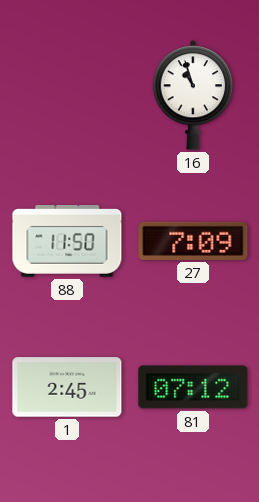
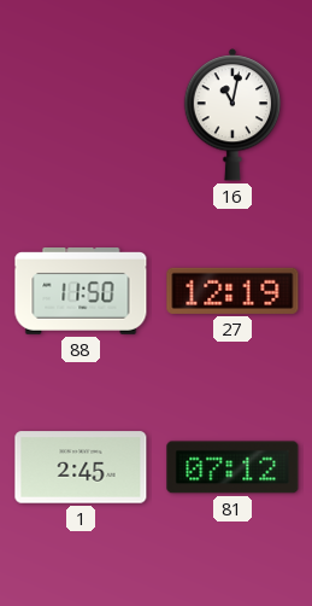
16: 10:57 -> 11:02
27: 7:09 -> 12:19
